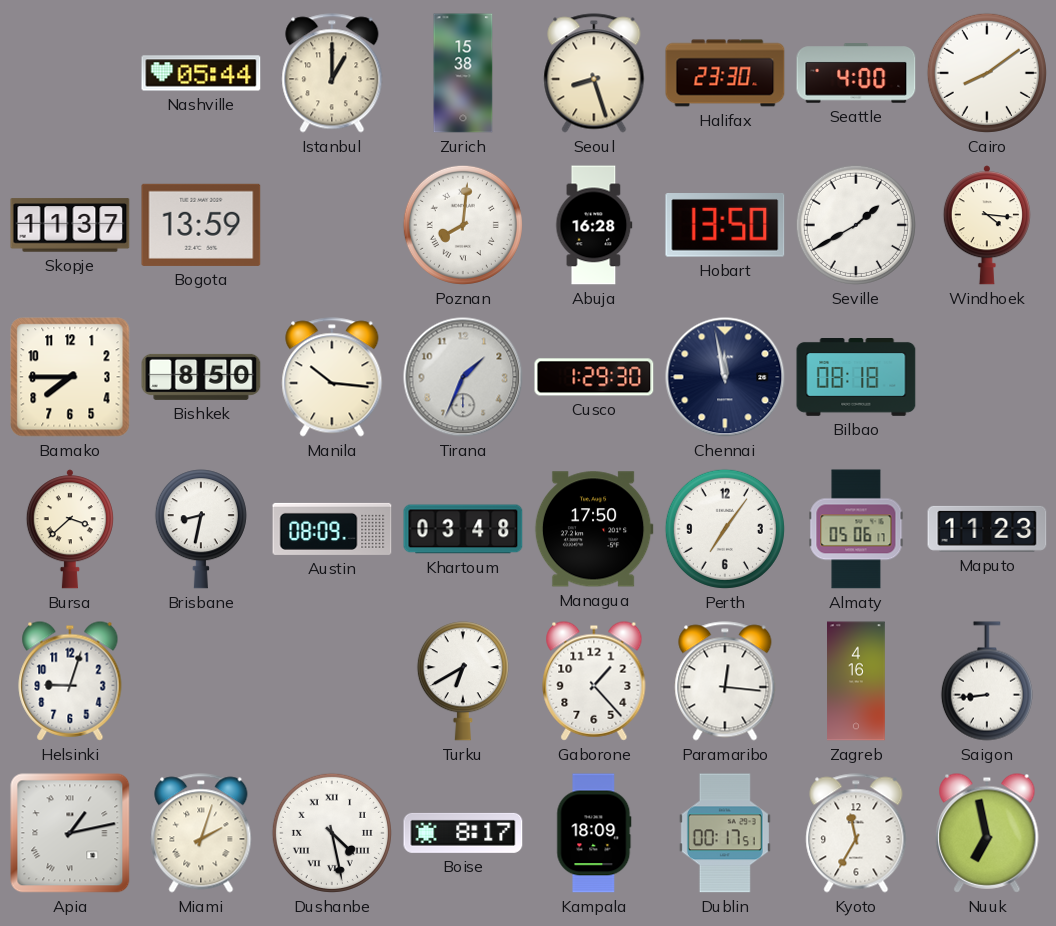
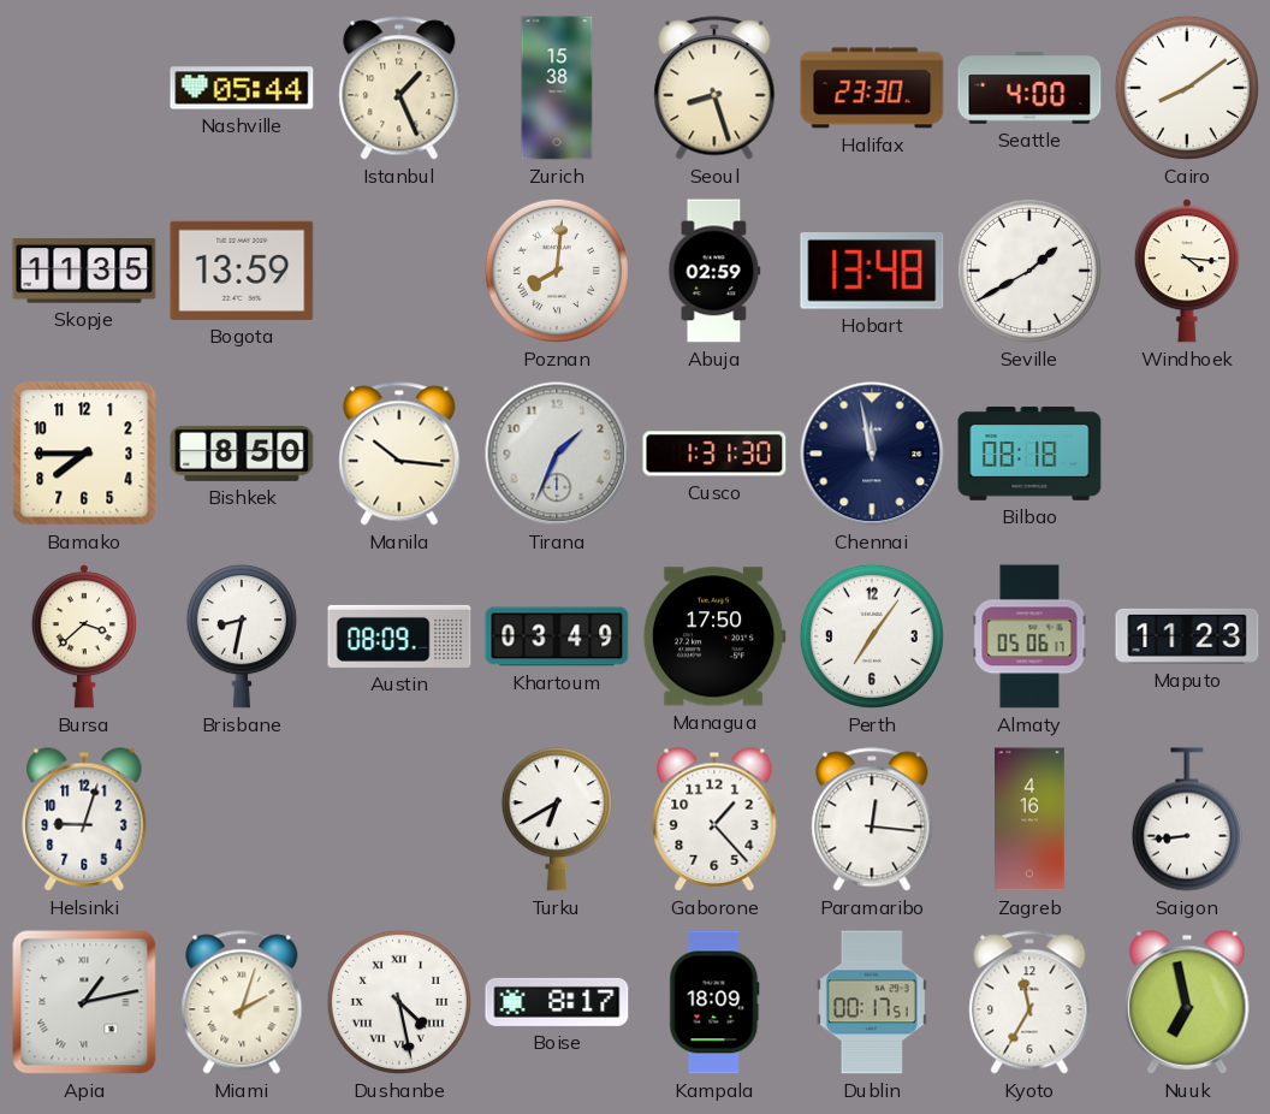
Istanbul: 1:00 -> 1:26
Skopje: 11:37 -> 11:35
Abuja: 16:28 -> 02:59
Hobart: 13:50 -> 13:48
Cusco: 1:29 -> 1:31
Khartoum: 03:48 -> 03:49
